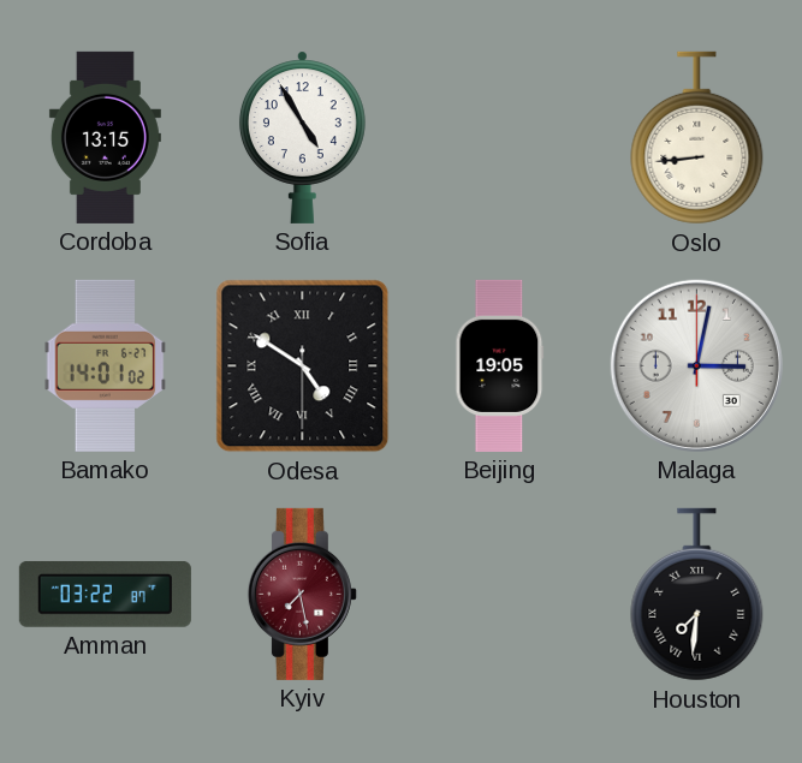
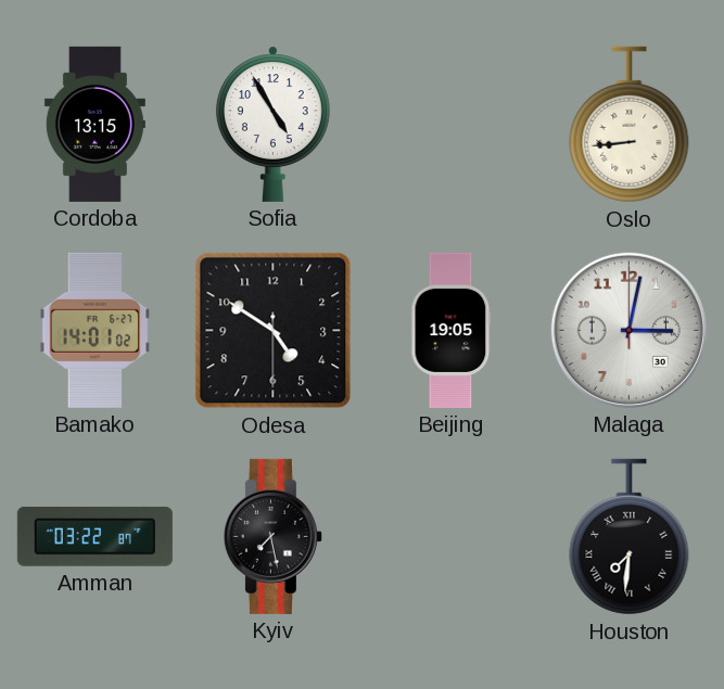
Odesa numerals: Roman -> Arabic
Kyiv dial: burgundy -> black
